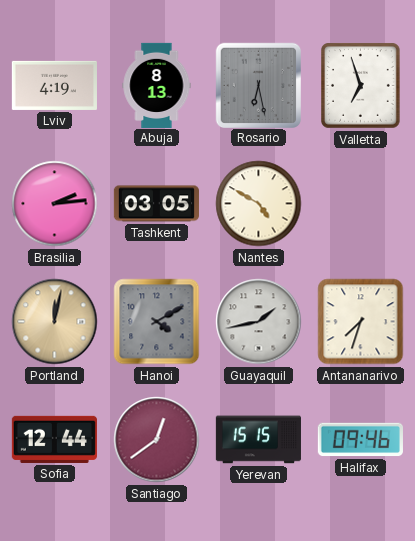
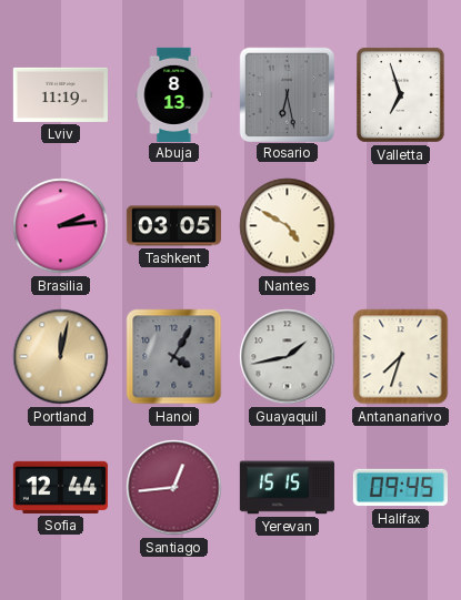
Lviv: 4:19 -> 11:19
Hanoi: 4:10 -> 4:05
Santiago: 12:39 -> 12:44
Halifax: 09:46 -> 09:45
